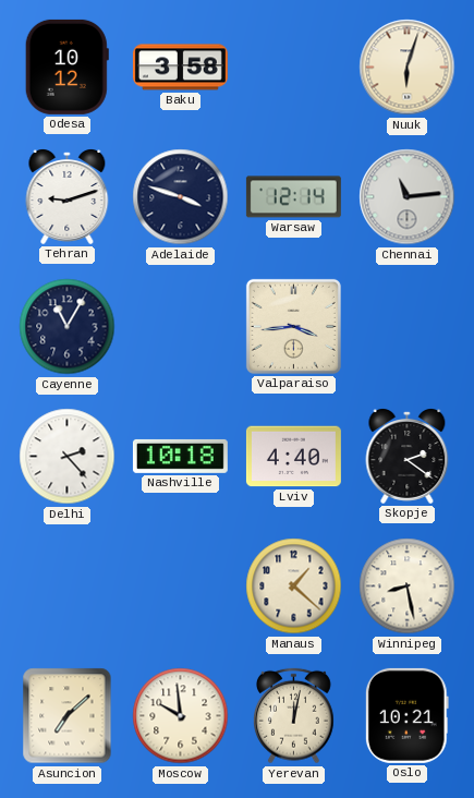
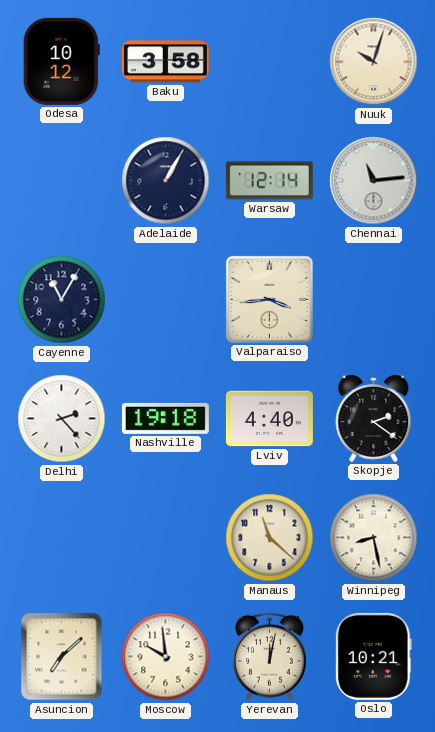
Nuuk: 6:03 -> 10:03
Tehran: 9:12 -> none
Adelaide: 3:48 -> 1:05
Nashville: 10:18 -> 19:18
Manaus: 1:22 -> 11:22
